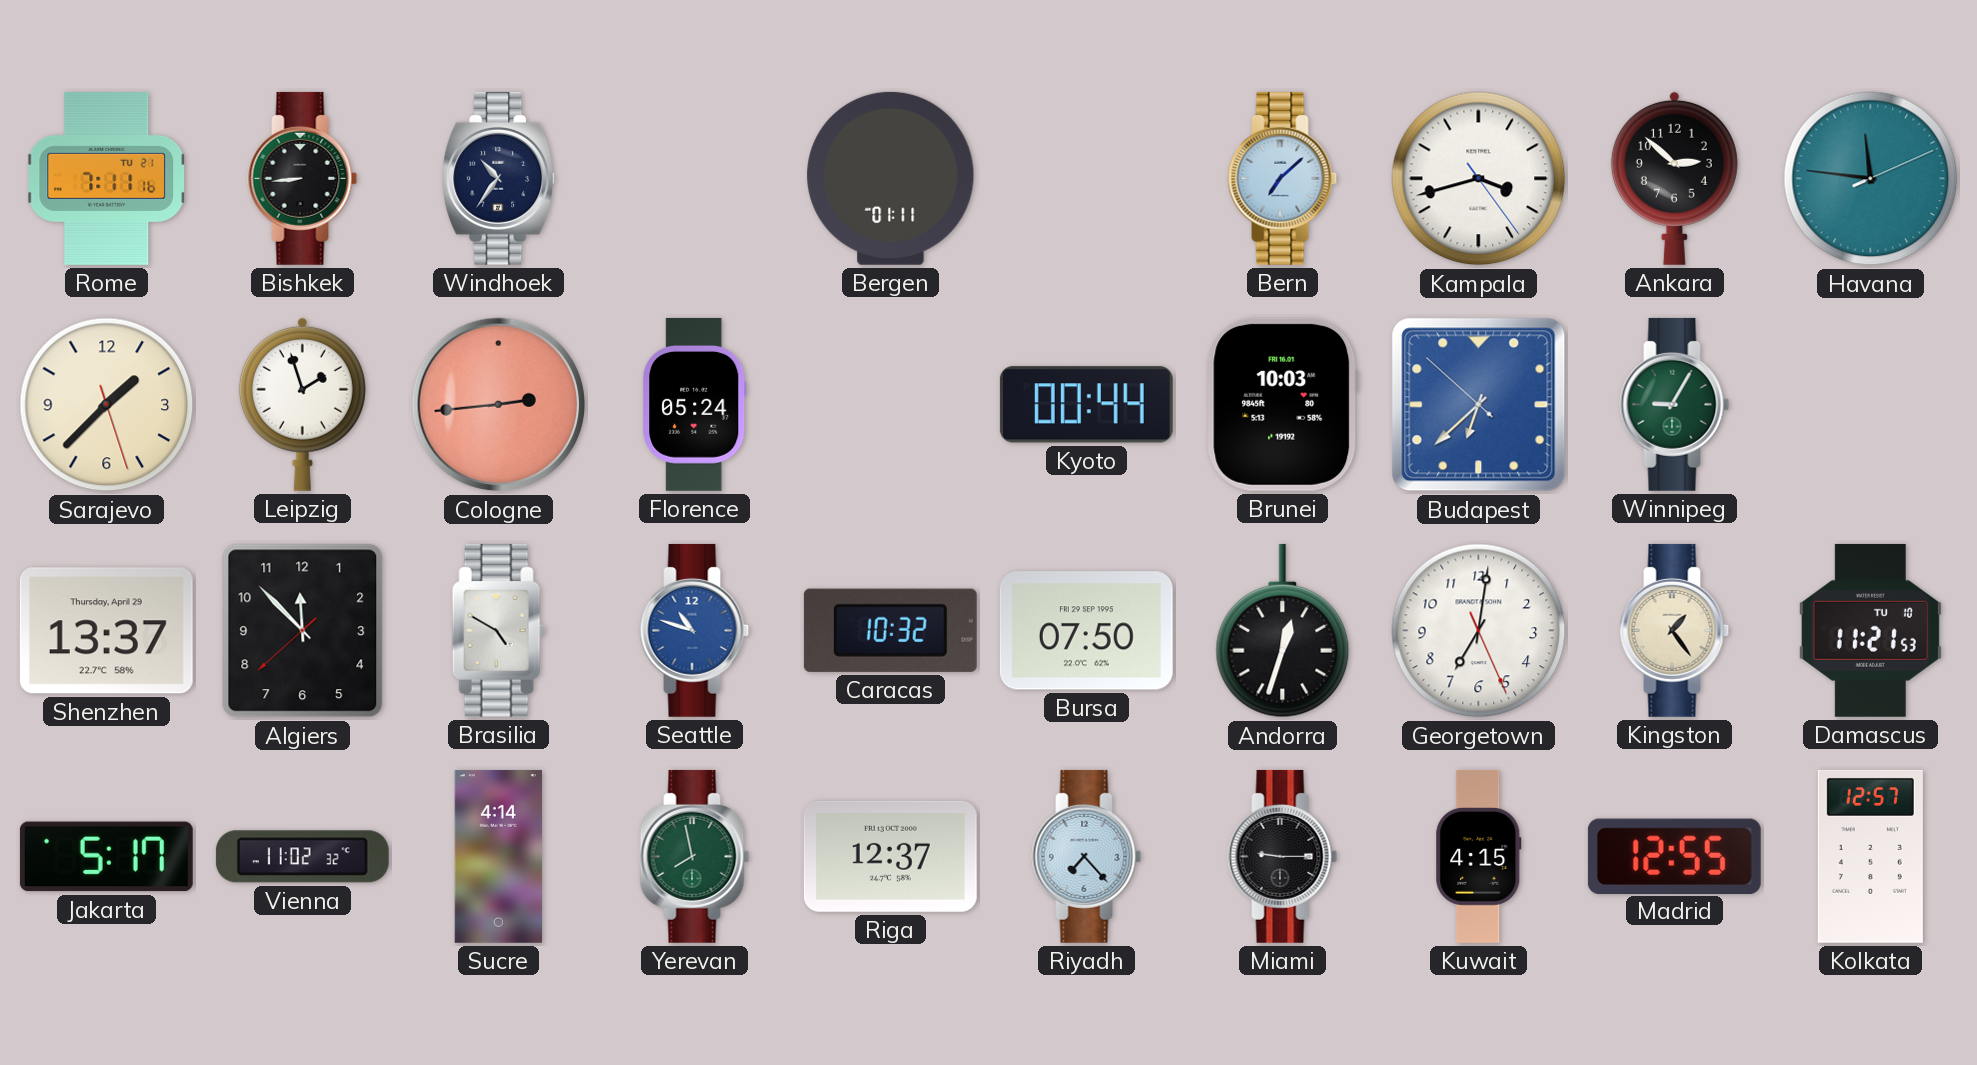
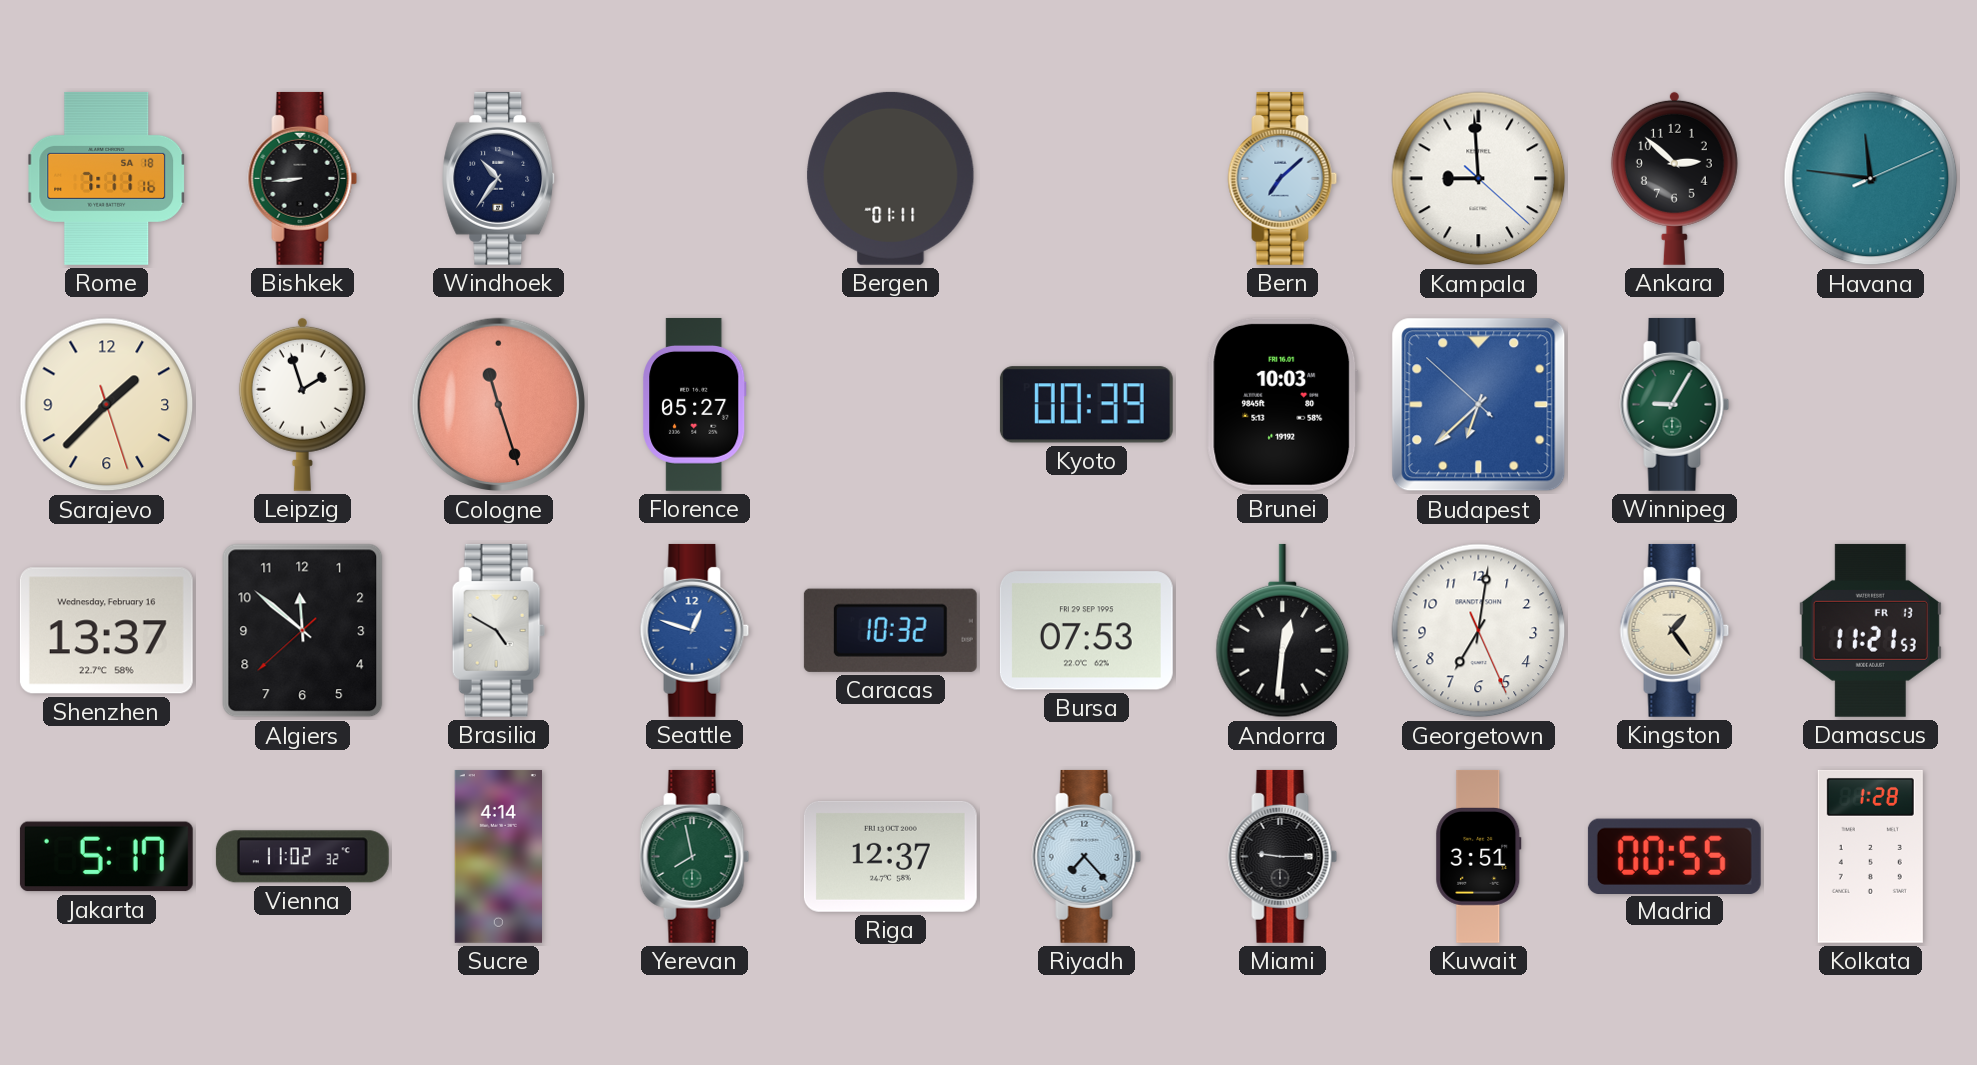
Rome date: TU 21 -> SA 18
Kampala: 3:42 -> 8:59
Cologne: 2:44 -> 11:27
Florence: 05:24 -> 05:27
Kyoto: 00:44 -> 00:39
Shenzhen date: Thursday, April 29 -> Wednesday, February 16
Algiers: 11:52 -> 11:51
Seattle: 10:48 -> 12:48
Bursa: 07:50 -> 07:53
Andorra: 12:33 -> 12:31
Damascus date: TU 10 -> FR 13
Kuwait: 4:15 -> 3:51
Madrid: 12:55 -> 00:55
Kolkata: 12:57 -> 1:28
